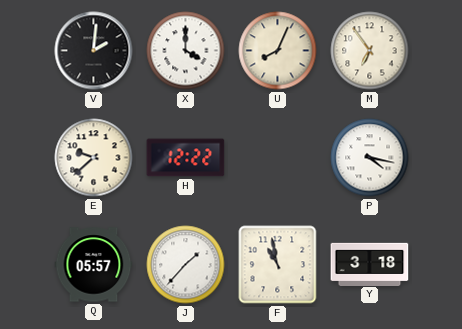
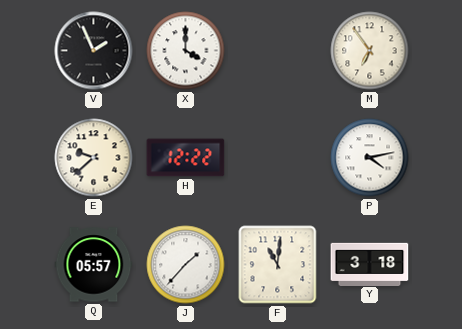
V: 2:01 -> 1:56
U: 8:04 -> none
P: 4:17 -> 4:13
F: 10:58 -> 11:01
